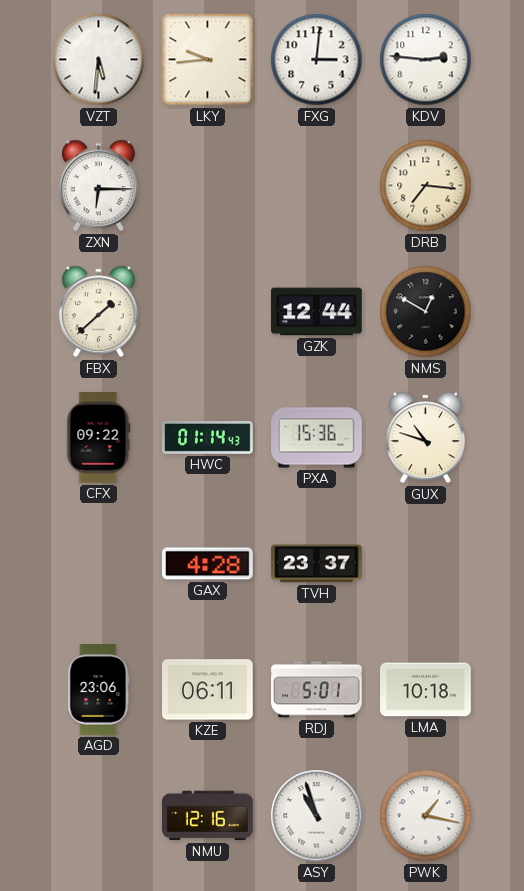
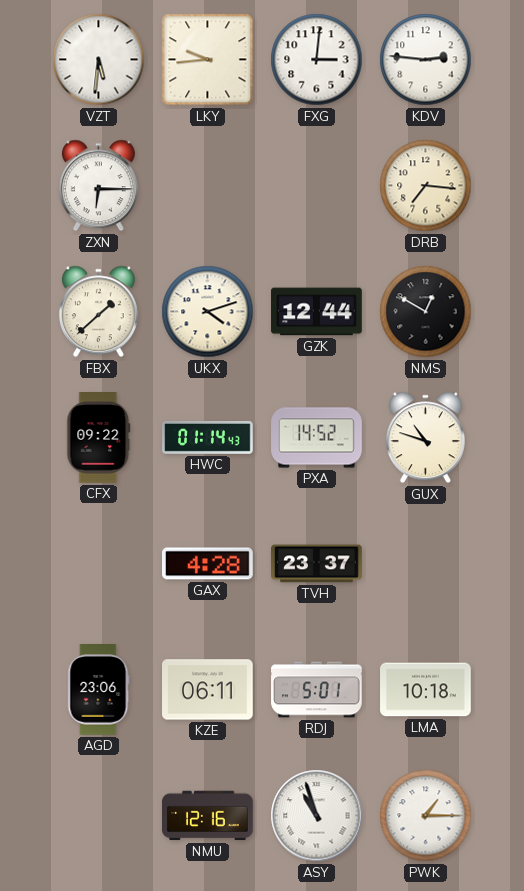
UKX: none -> 4:12
PXA: 15:36 -> 14:52
PWK: 1:17 -> 1:15
